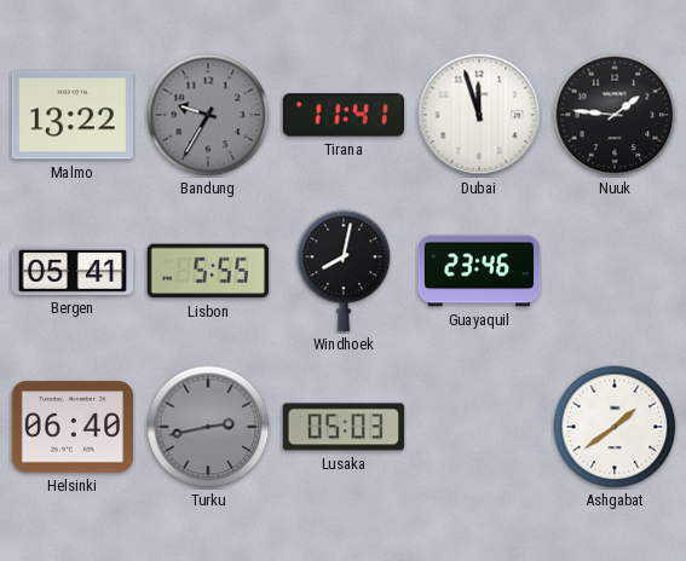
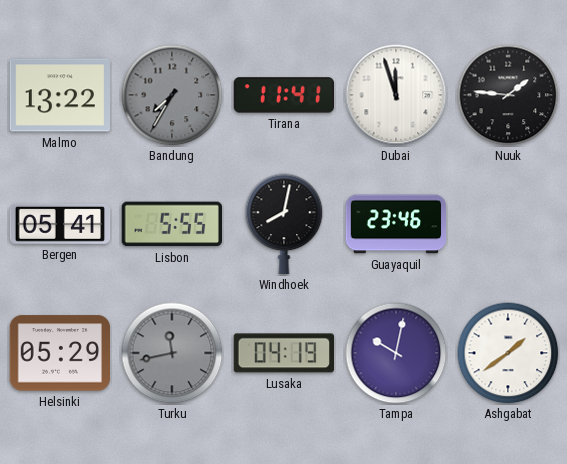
Bandung: 9:35 -> 7:35
Helsinki: 06:40 -> 05:29
Turku: 2:43 -> 11:43
Lusaka: 05:03 -> 04:19
Tampa: none -> 10:02
